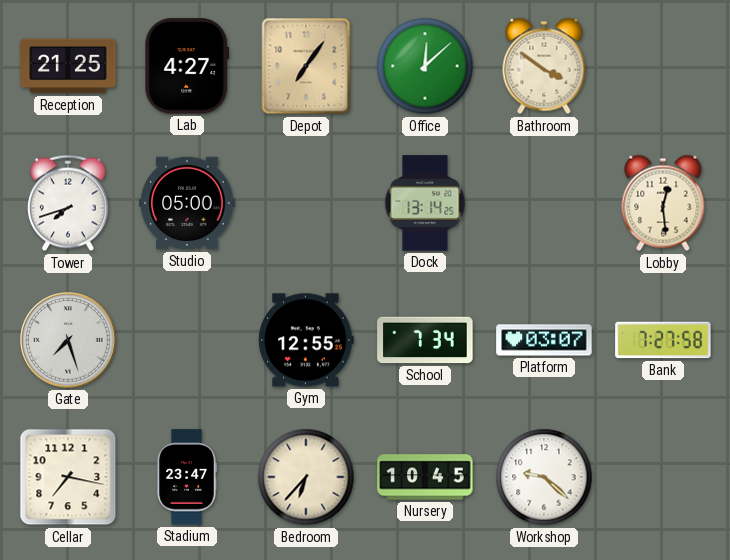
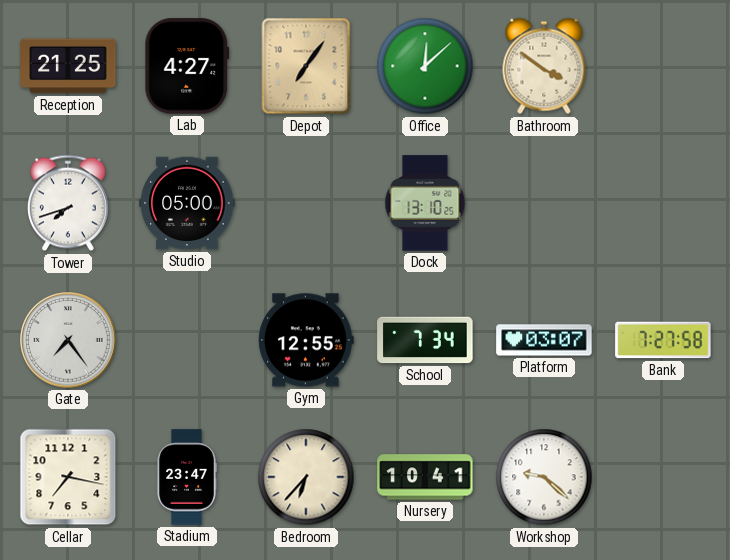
Dock: 13:14 -> 13:10
Lobby: 12:29 -> none
Gate: 7:27 -> 7:24
Nursery: 10:45 -> 10:41
